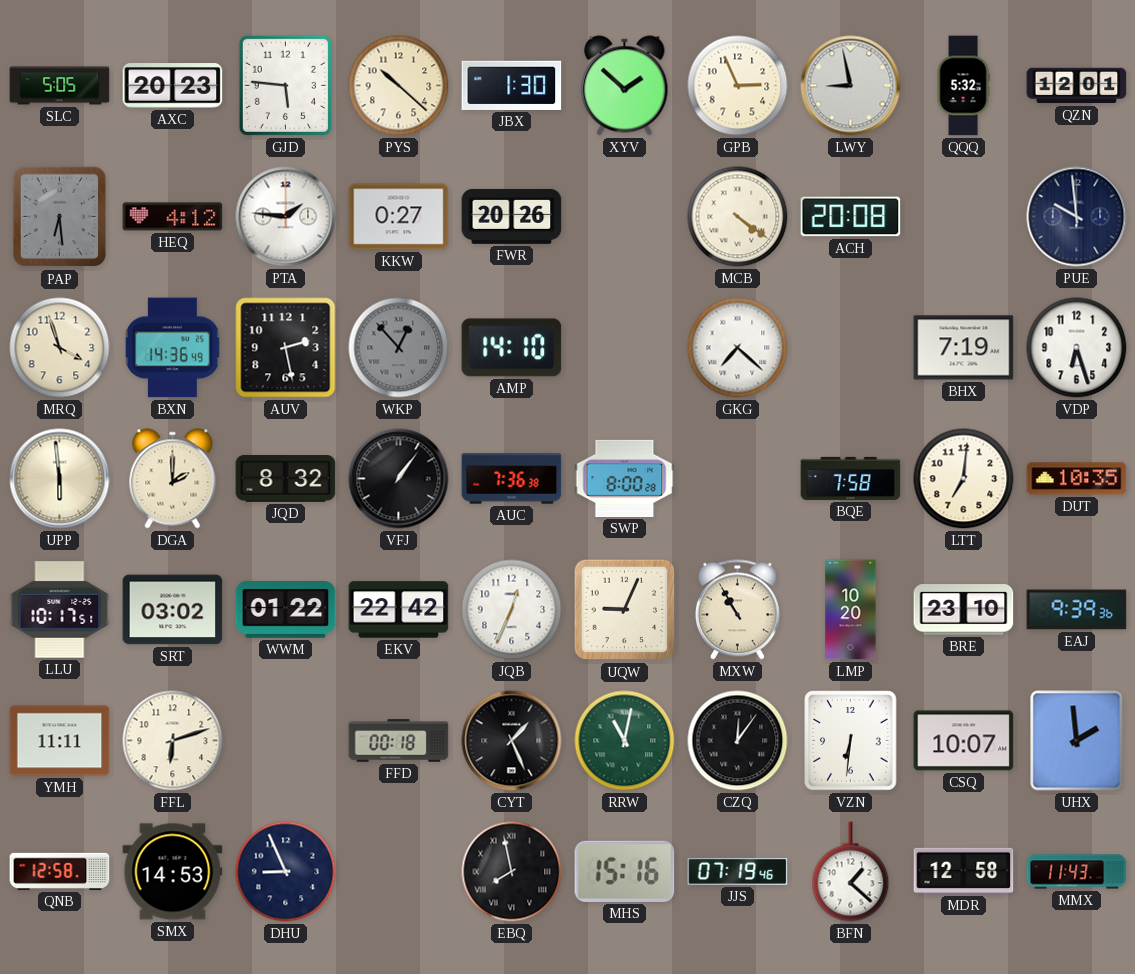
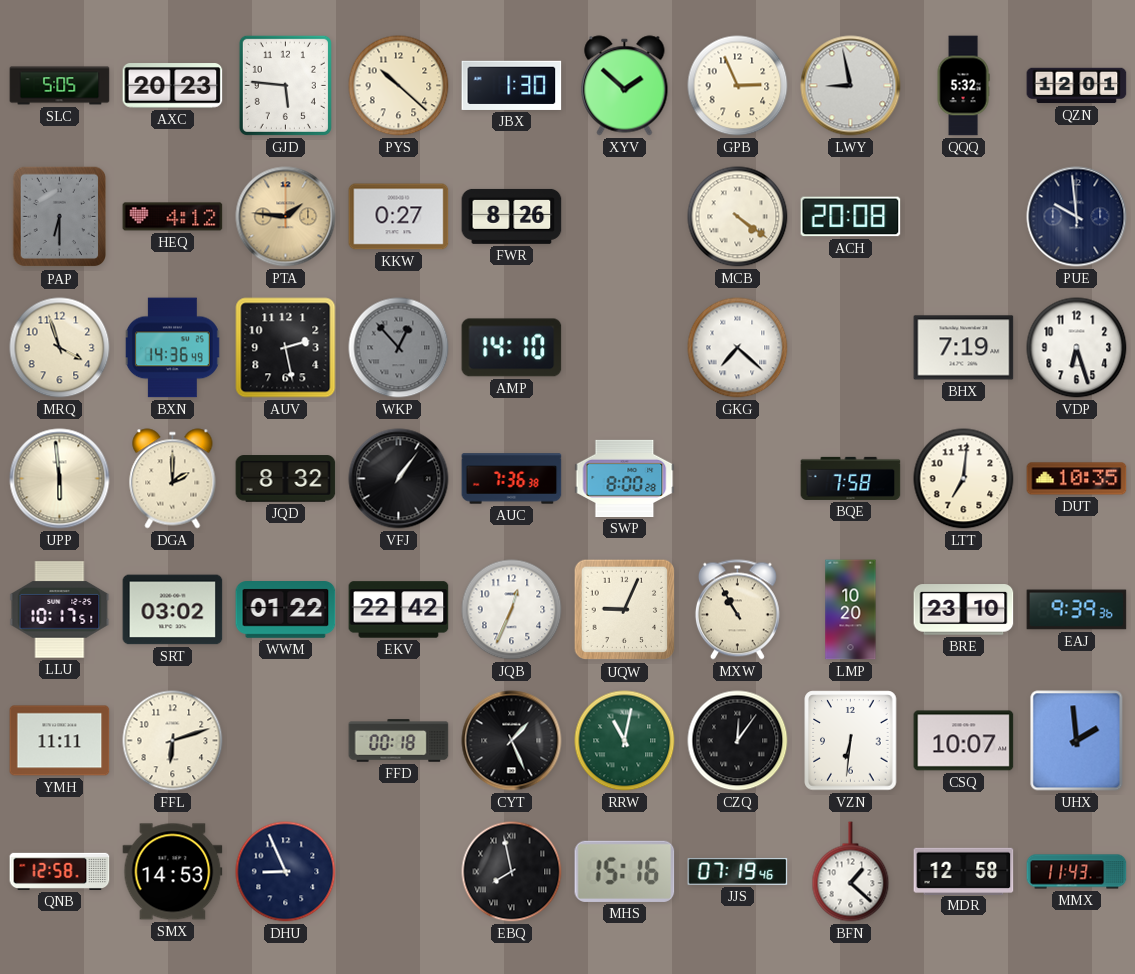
PAP: 6:29 -> 6:30
PTA dial: white -> champagne
FWR: 20:26 -> 8:26
